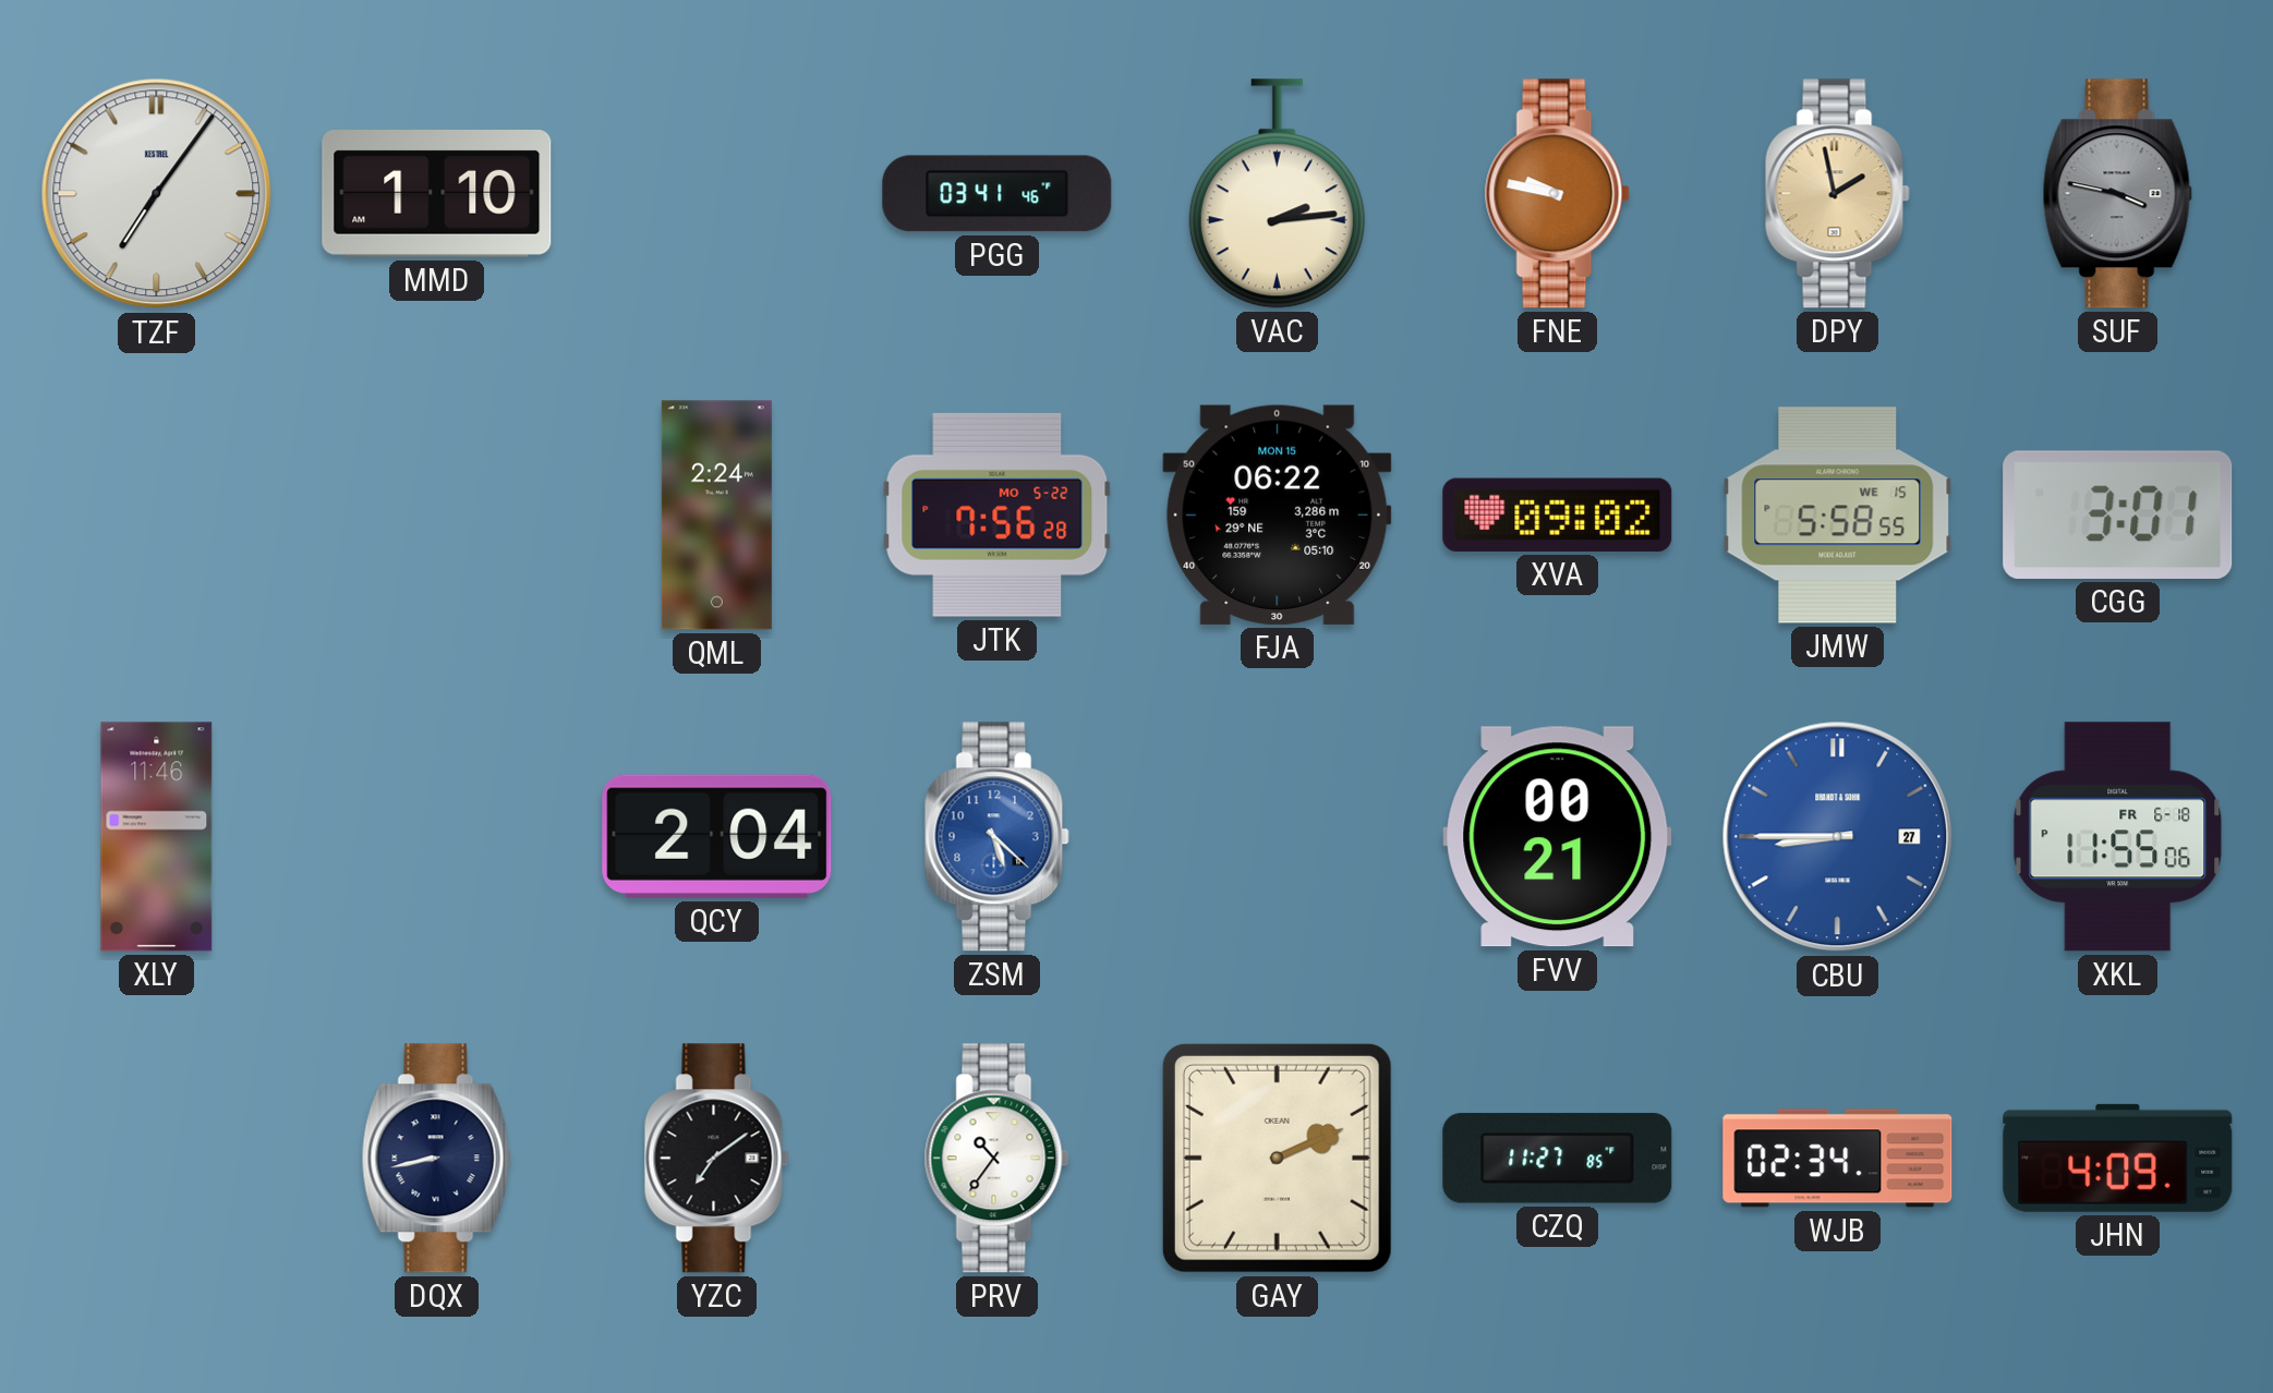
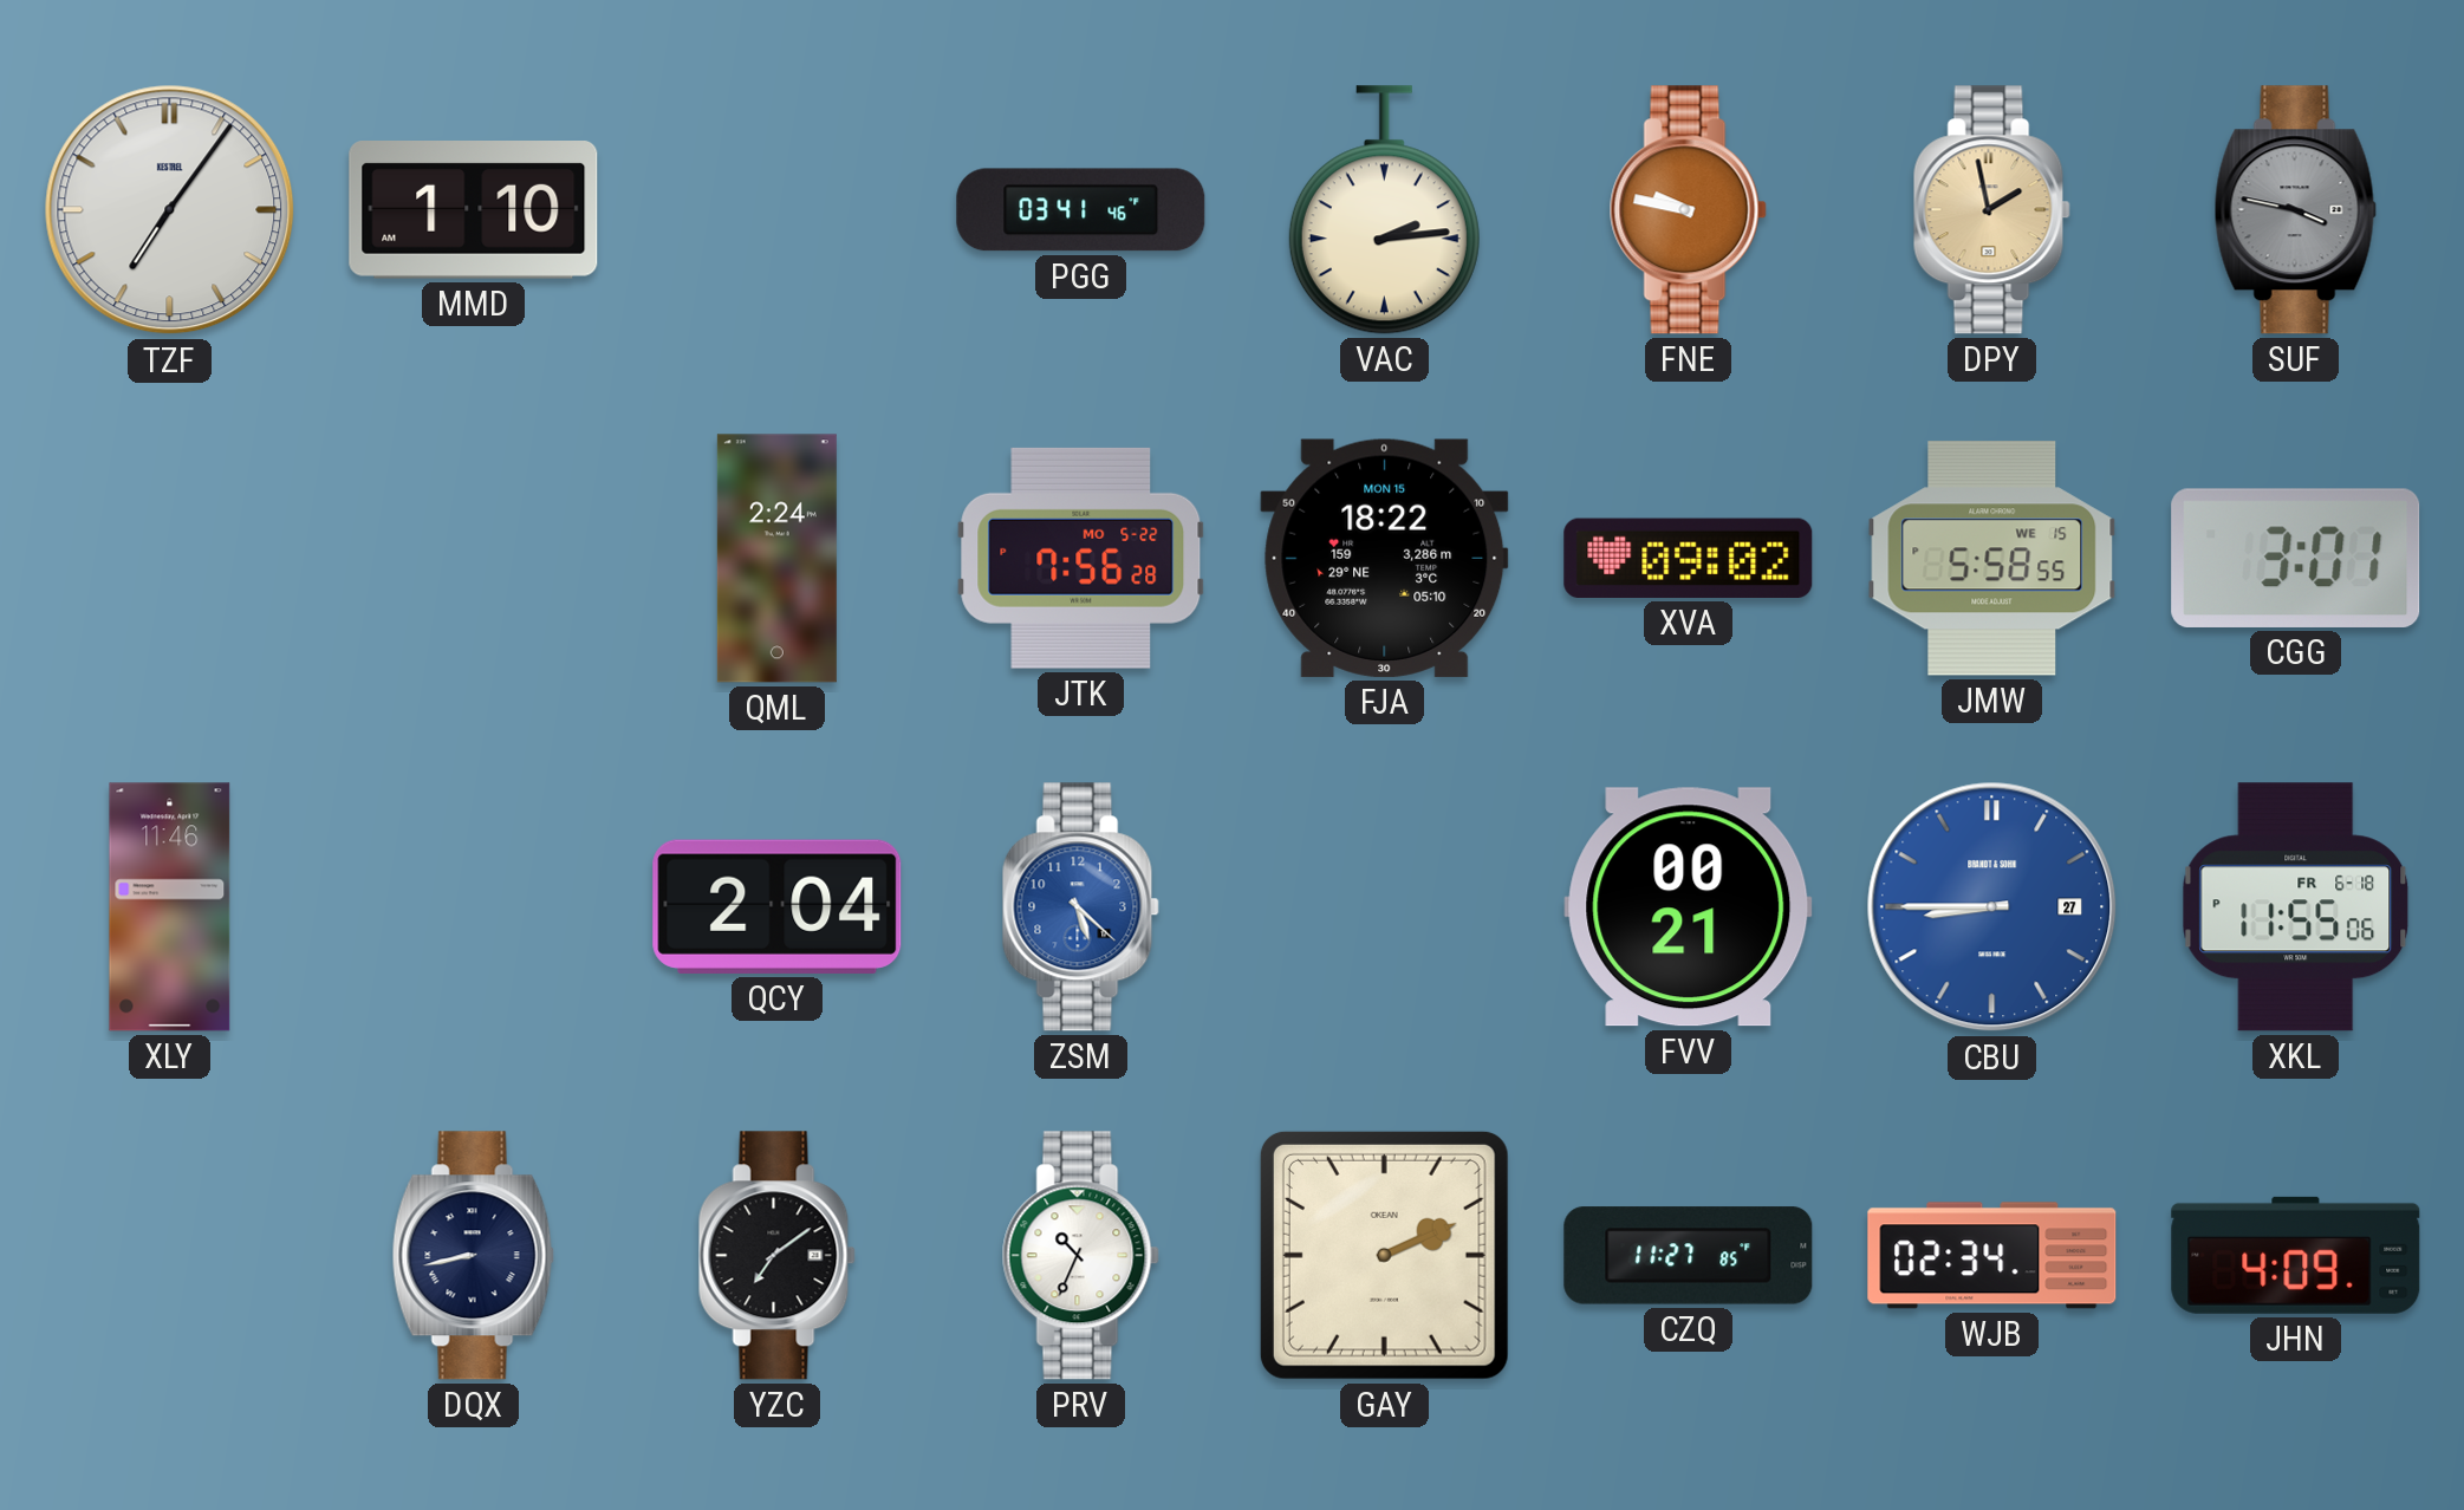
FJA: 06:22 -> 18:22
PRV: 10:36 -> 10:34
